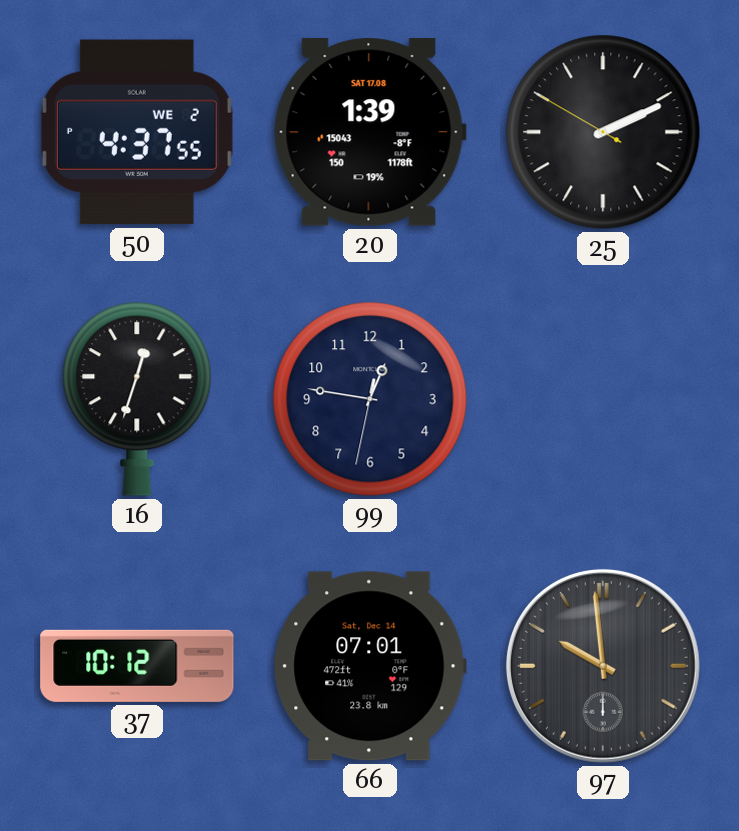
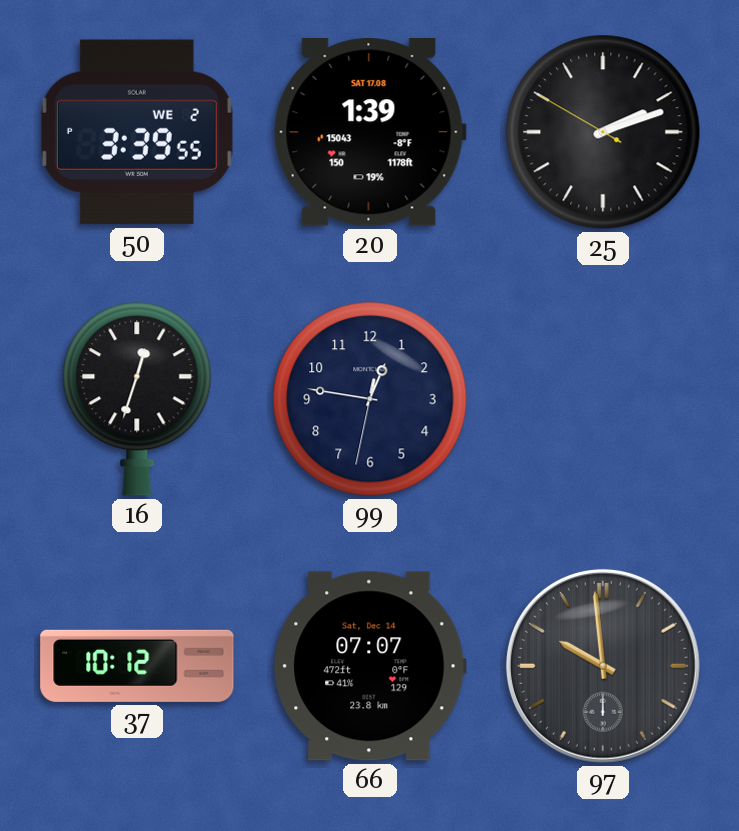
50: 4:37 -> 3:39
25: 2:10 -> 2:11
66: 07:01 -> 07:07
